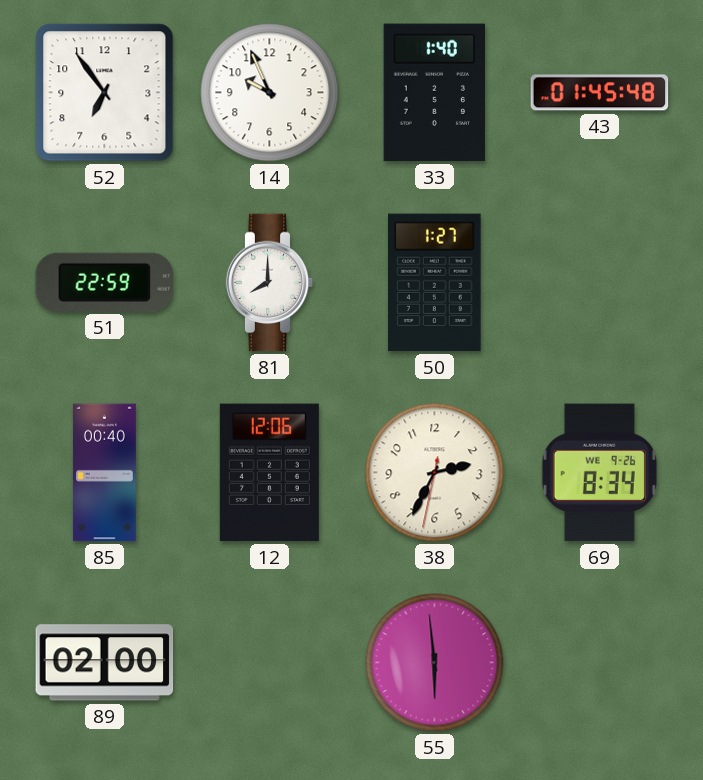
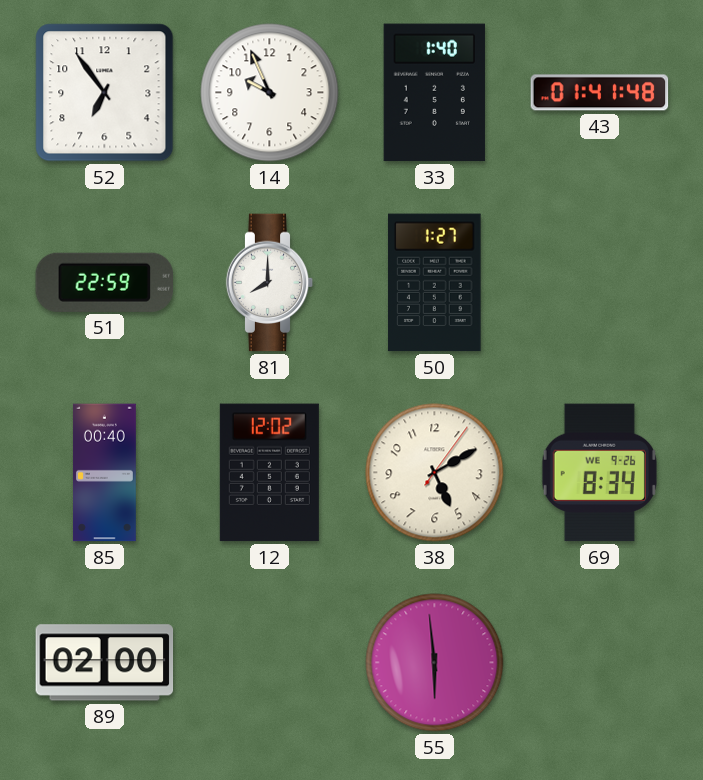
43: 01:45 -> 01:41
12: 12:06 -> 12:02
38: 2:34 -> 5:10
